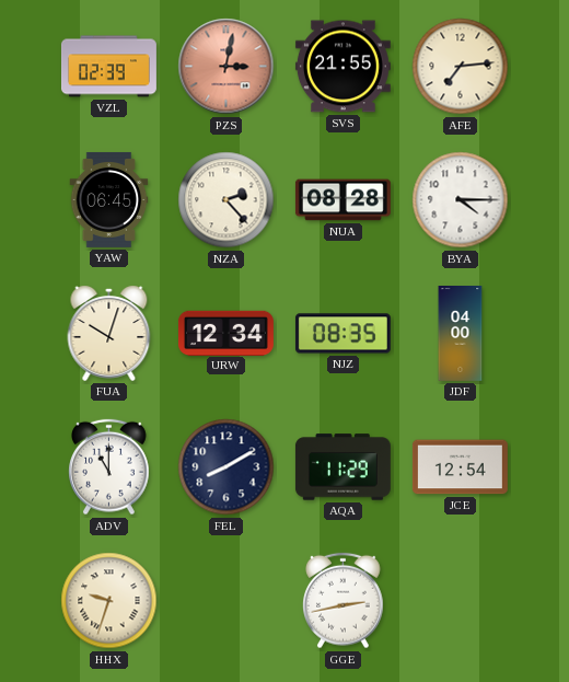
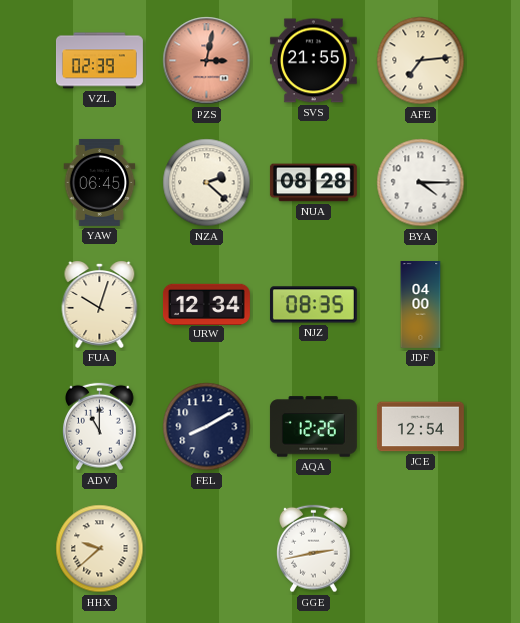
NZA: 2:23 -> 2:22
AQA: 11:29 -> 12:26
HHX: 9:33 -> 9:38
